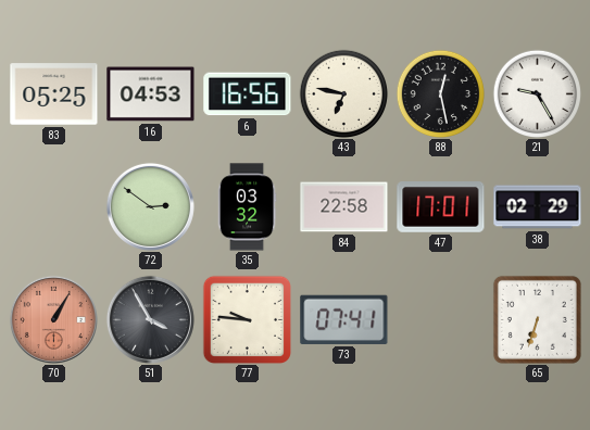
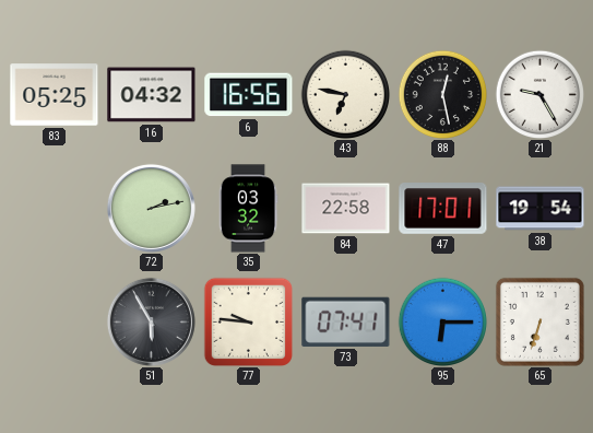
16: 04:53 -> 04:32
72: 2:51 -> 2:13
38: 02:29 -> 19:54
70: 1:05 -> none
51: 3:55 -> 5:55
95: none -> 6:15
